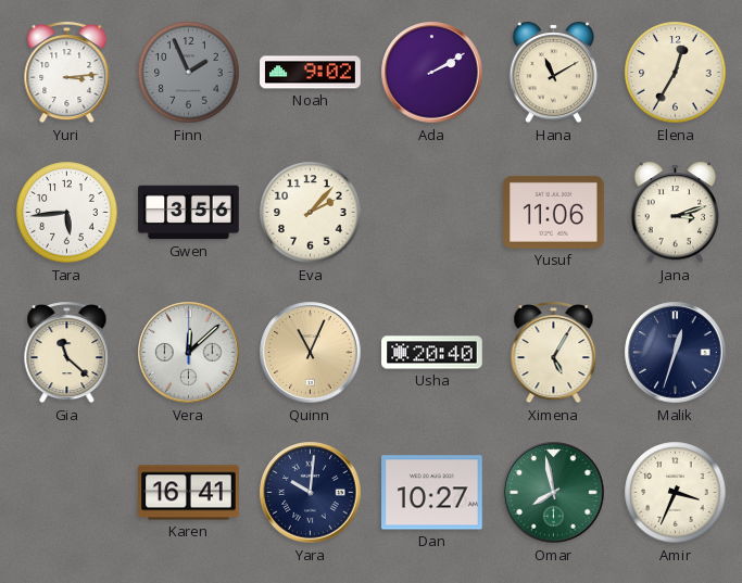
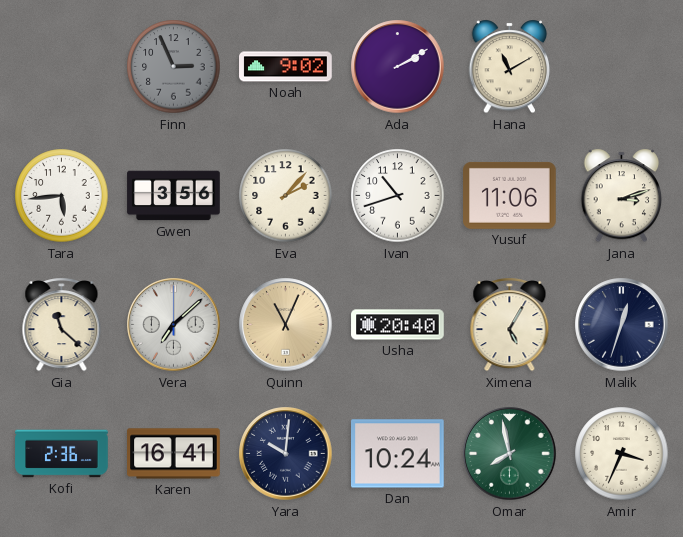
Yuri: 3:14 -> none
Finn: 1:56 -> 2:56
Elena: 12:35 -> none
Ivan: none -> 10:42
Vera: 12:08 -> 7:08
Kofi: none -> 2:36
Dan: 10:27 -> 10:24
